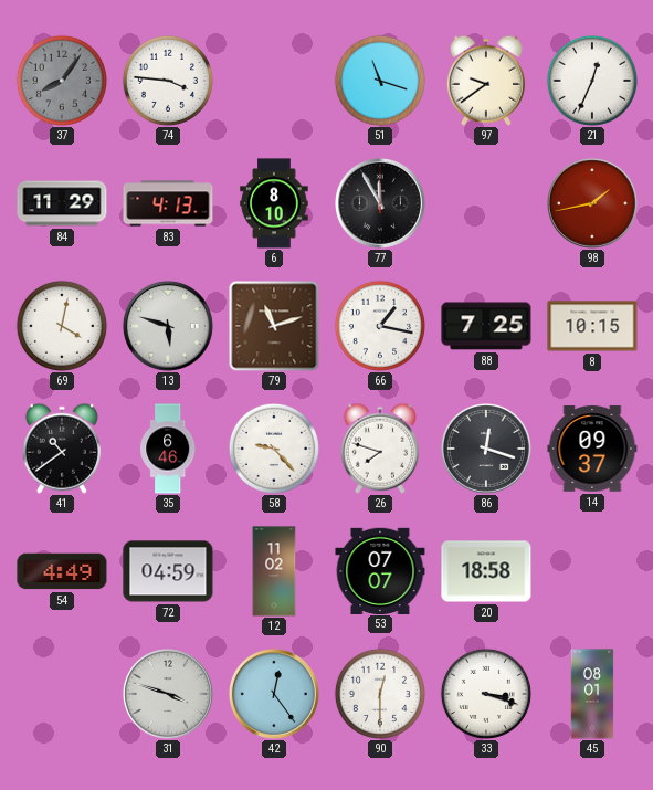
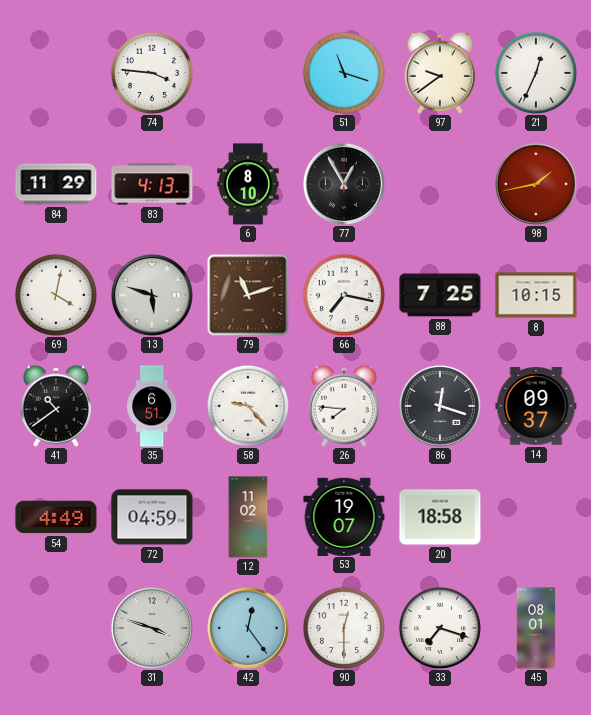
37: 8:06 -> none
77: 11:55 -> 12:55
66: 1:17 -> 7:17
35: 6:46 -> 6:51
26: 7:48 -> 7:46
53: 07:07 -> 19:07
33: 3:18 -> 7:18
